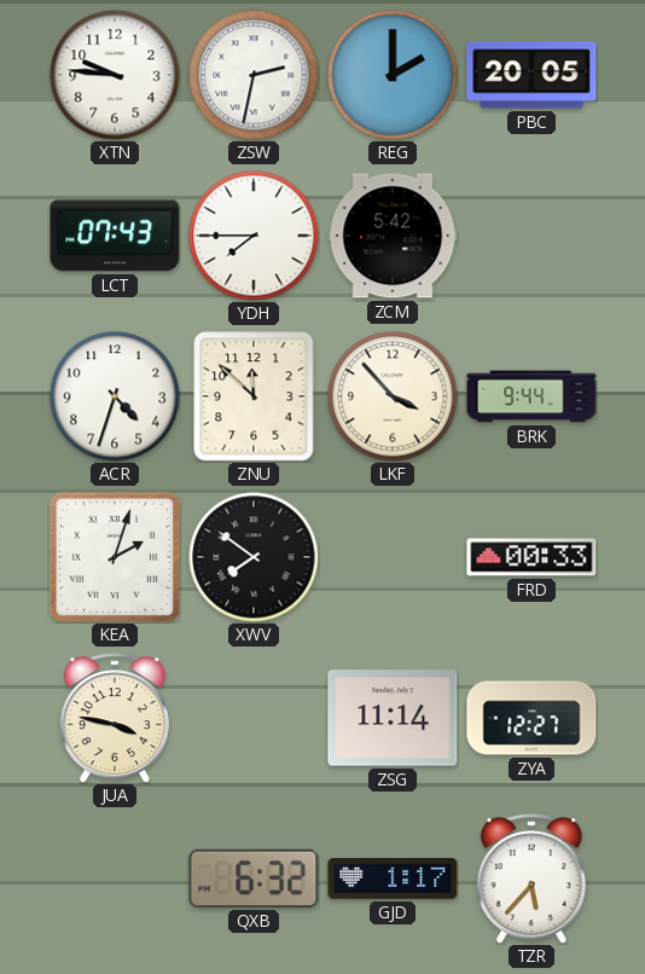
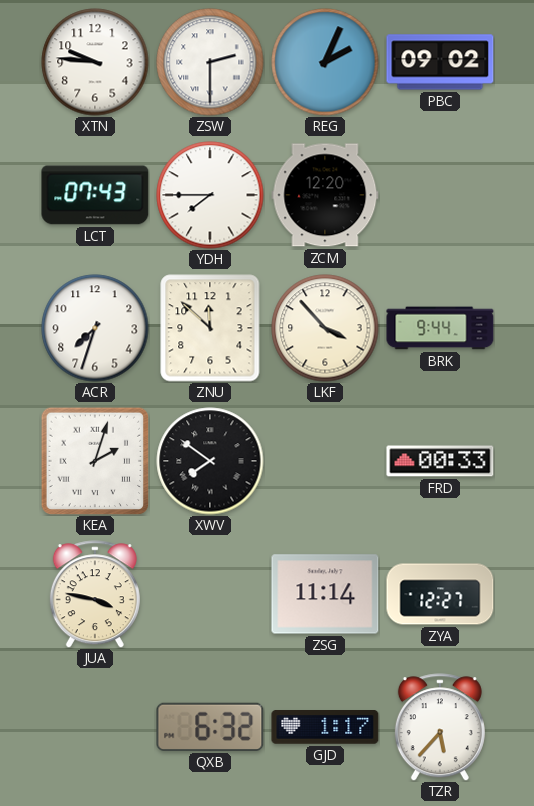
ZSW: 2:32 -> 2:30
REG: 2:00 -> 2:04
PBC: 20:05 -> 09:02
ZCM: 5:42 -> 12:20
ACR: 4:33 -> 7:33
